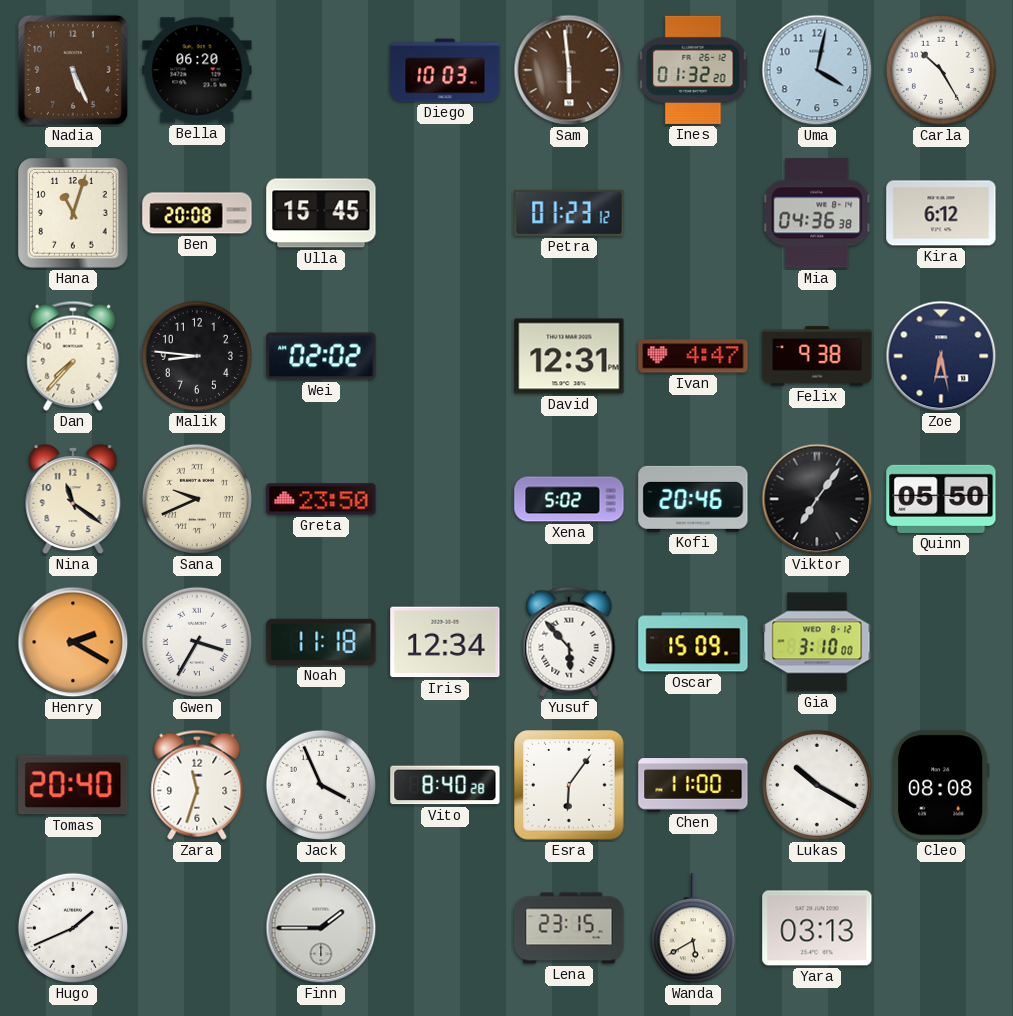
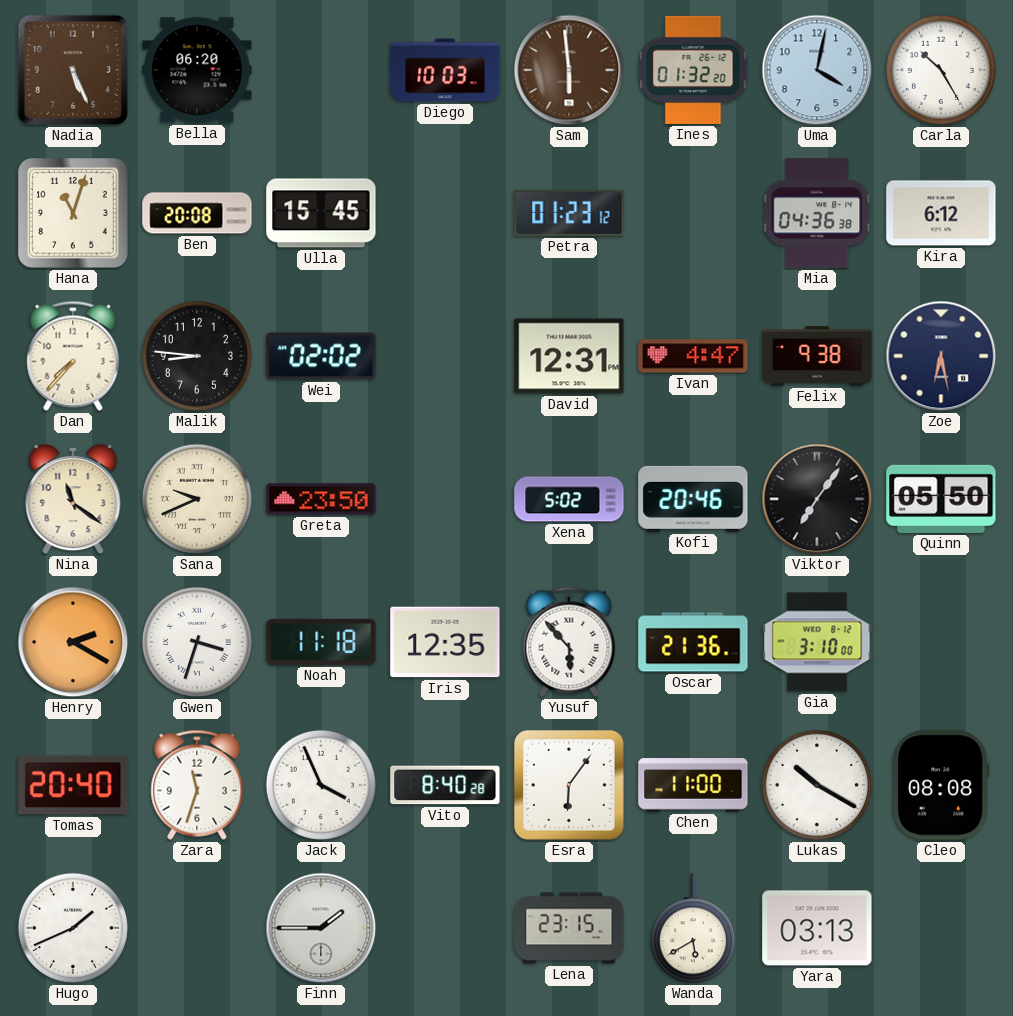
Gwen: 3:35 -> 3:33
Iris: 12:34 -> 12:35
Oscar: 15:09 -> 21:36
